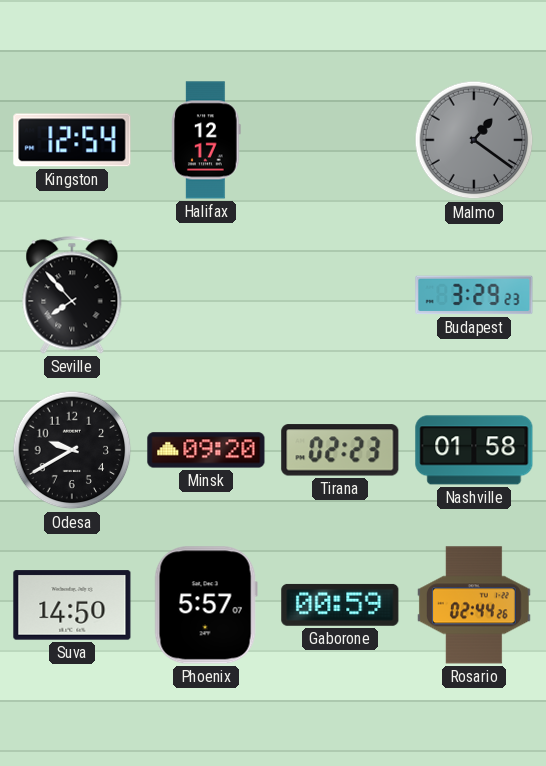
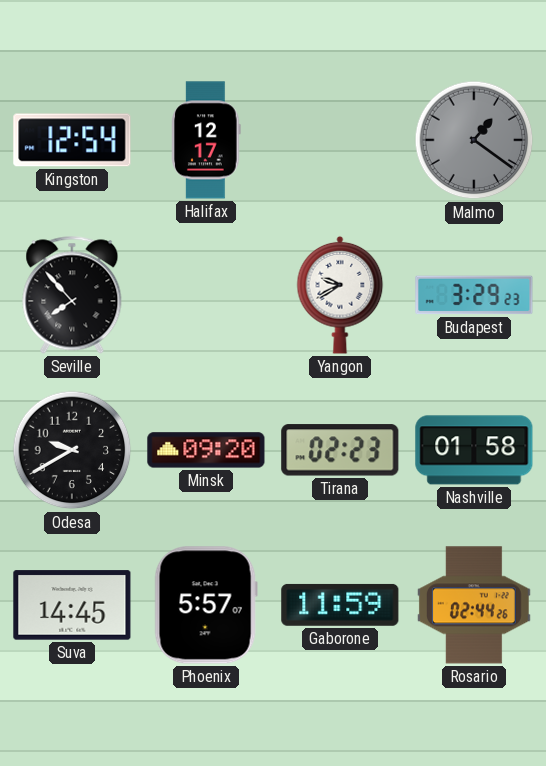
Yangon: none -> 9:40
Suva: 14:50 -> 14:45
Gaborone: 00:59 -> 11:59
